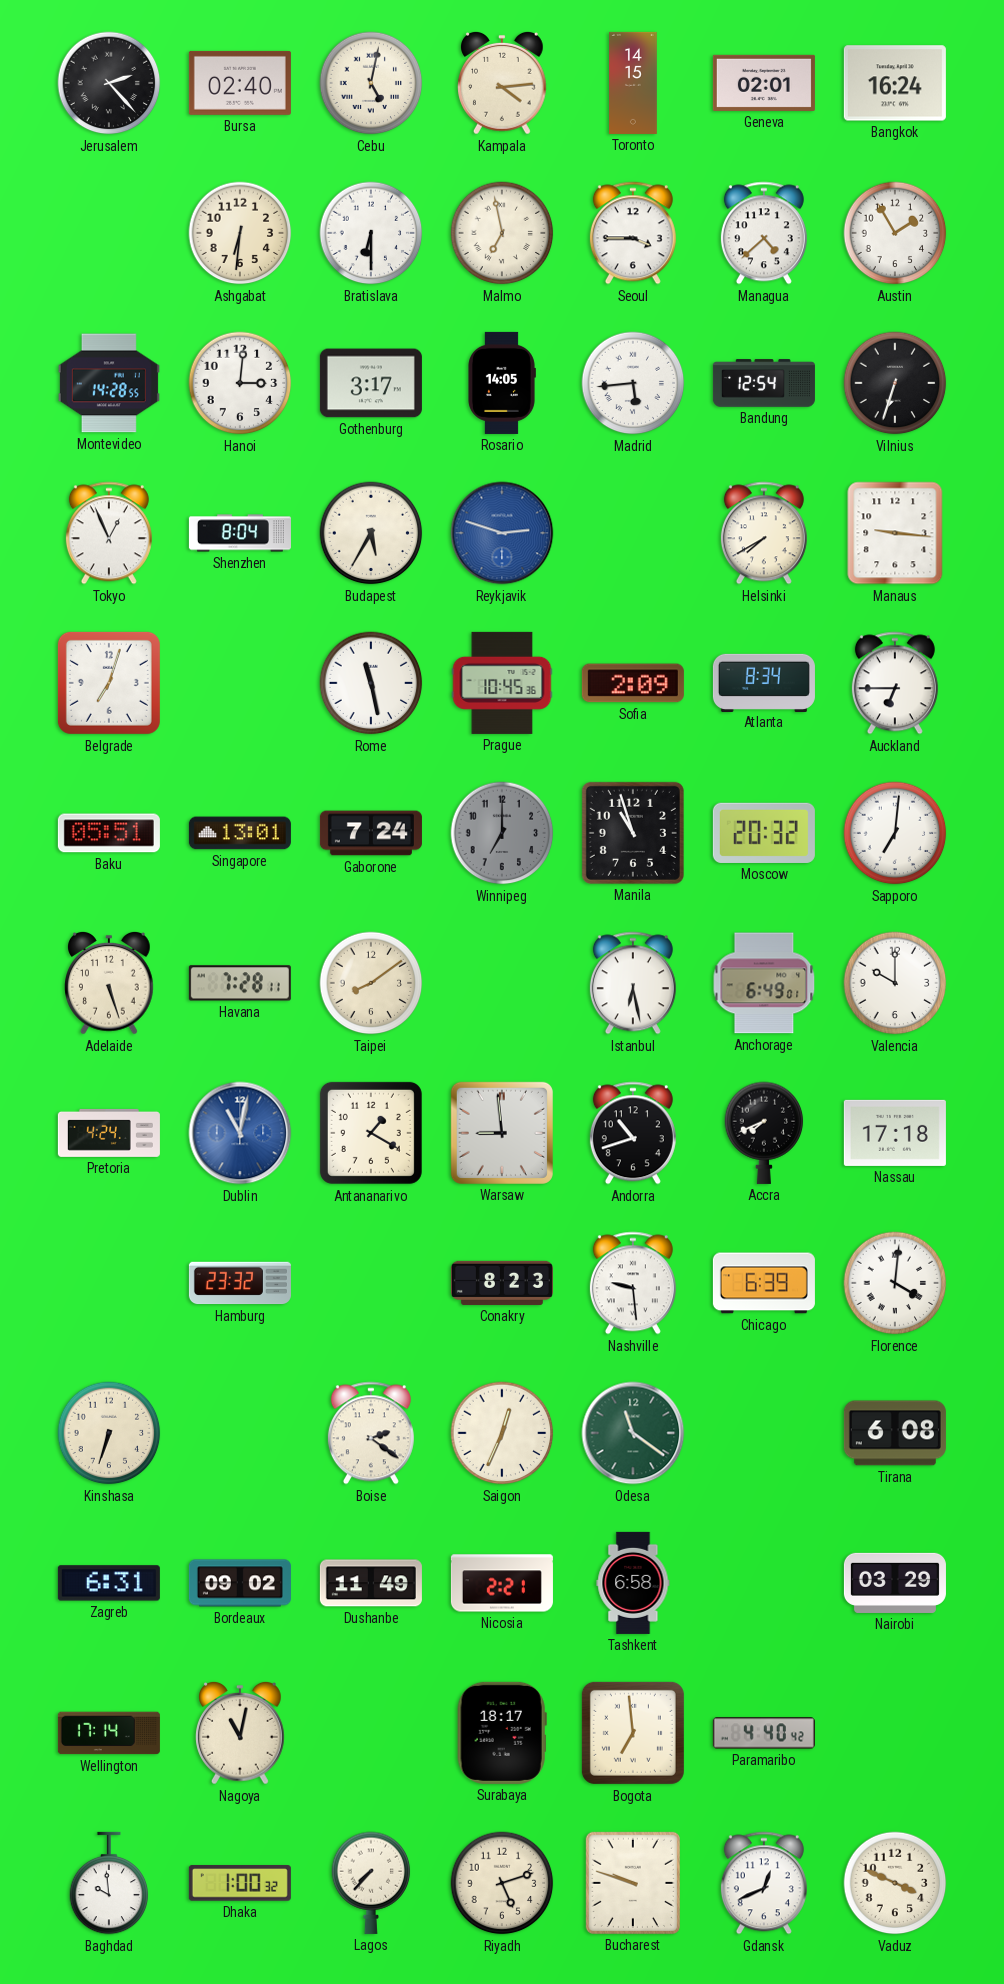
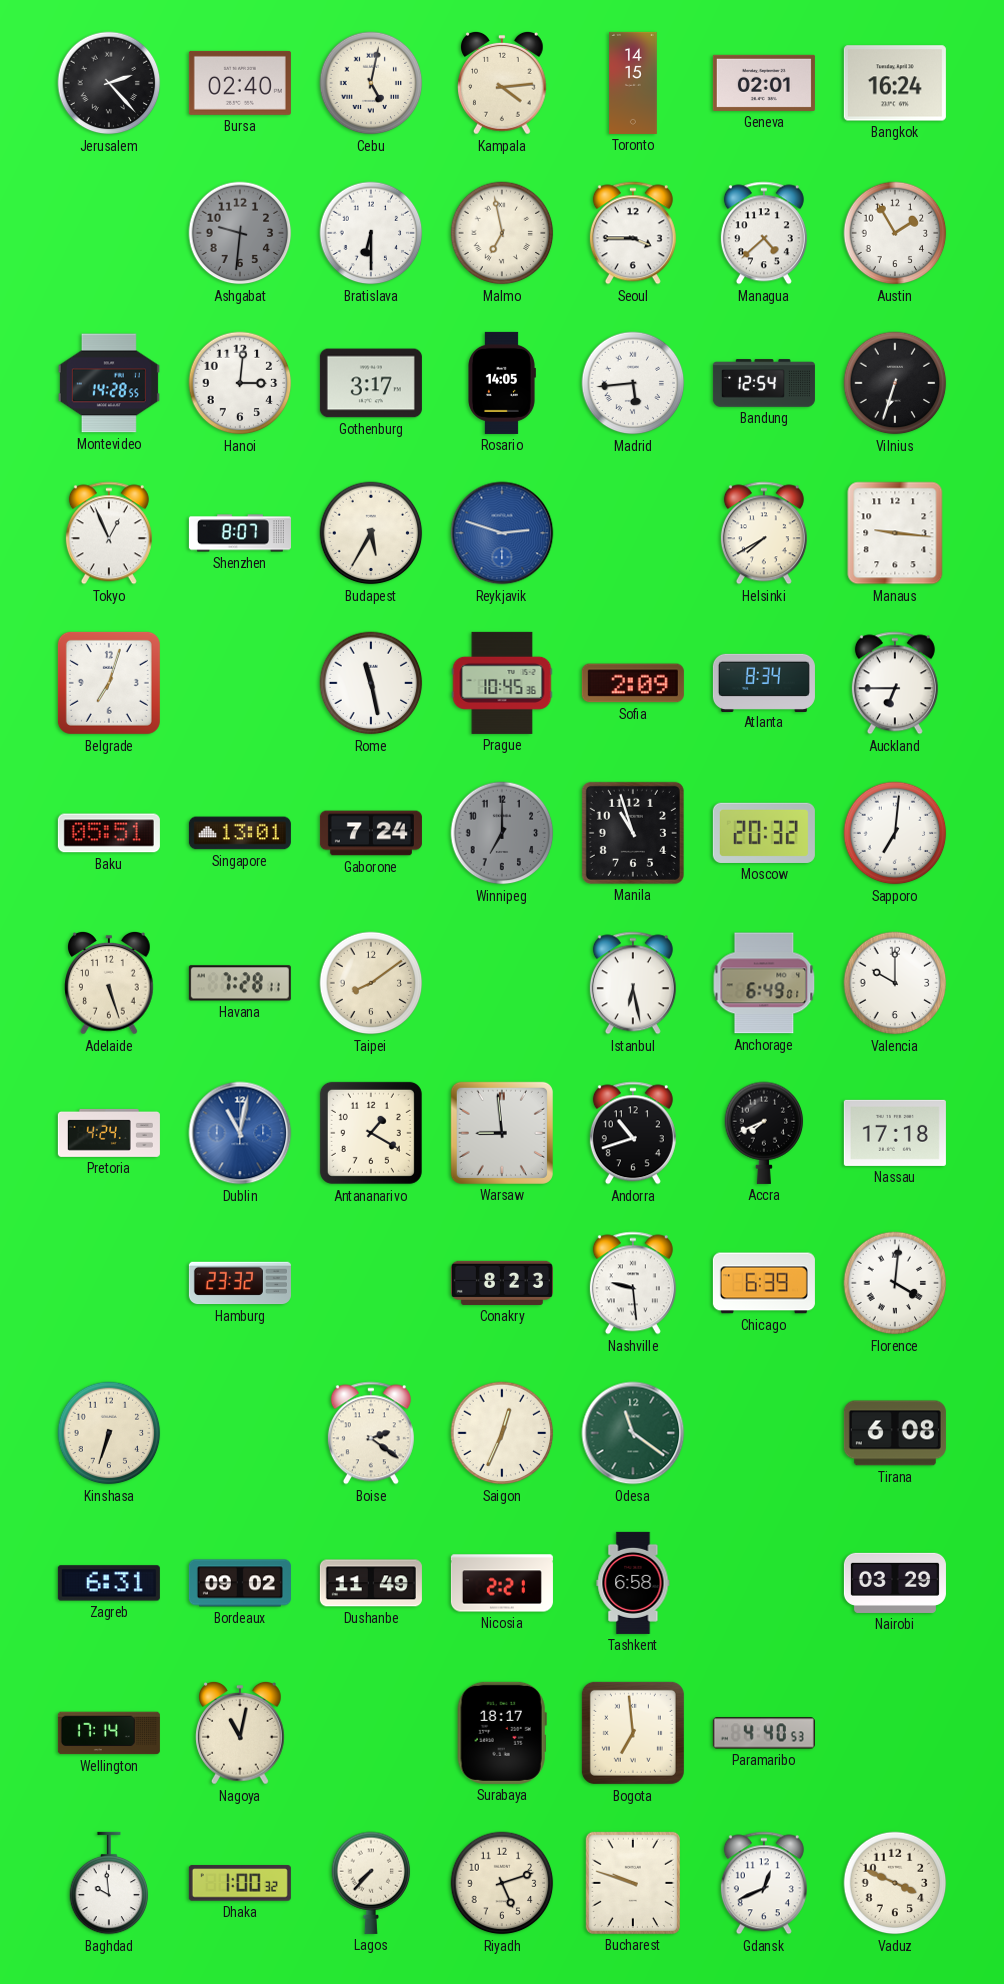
Ashgabat: 6:31 -> 9:31
Ashgabat dial: cream -> grey
Shenzhen: 8:04 -> 8:07
Paramaribo: 4:40:42 -> 4:40:53
